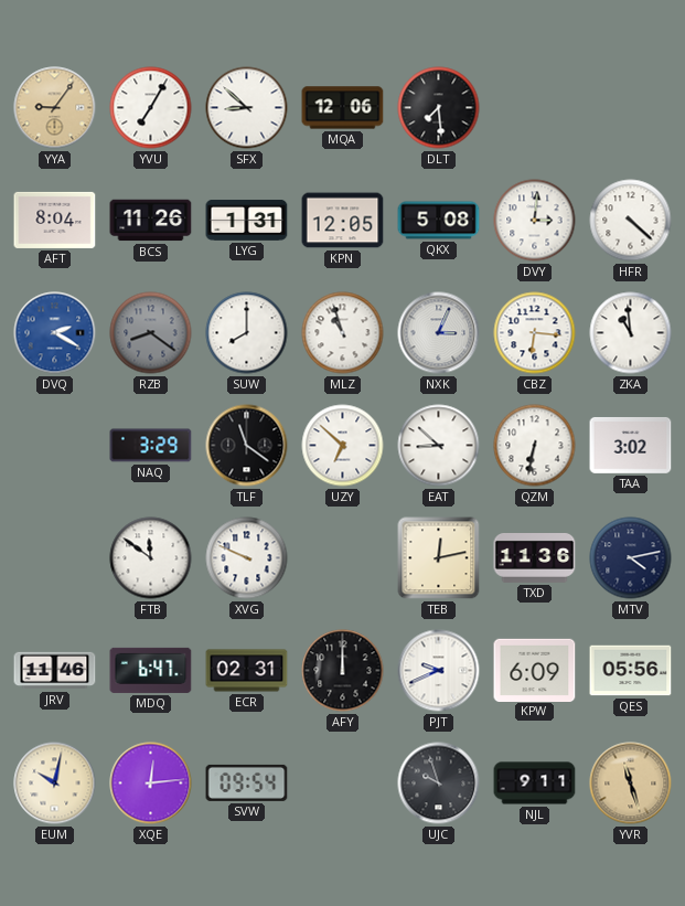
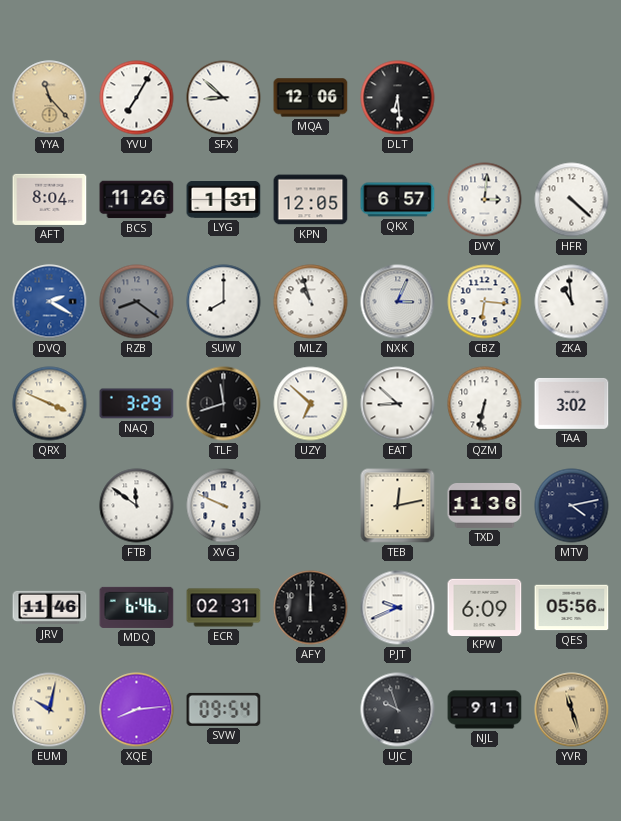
YYA: 9:06 -> 11:23
DLT: 7:29 -> 6:29
QKX: 5:08 -> 6:57
QRX: none -> 3:49
TLF: 11:21 -> 11:42
MDQ: 6:47 -> 6:46
XQE: 12:14 -> 8:14
